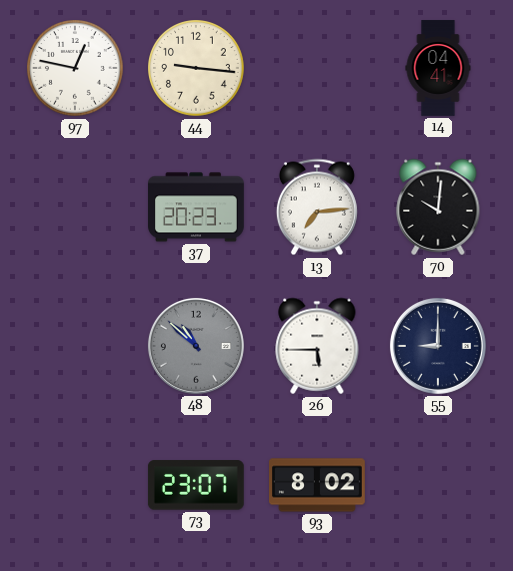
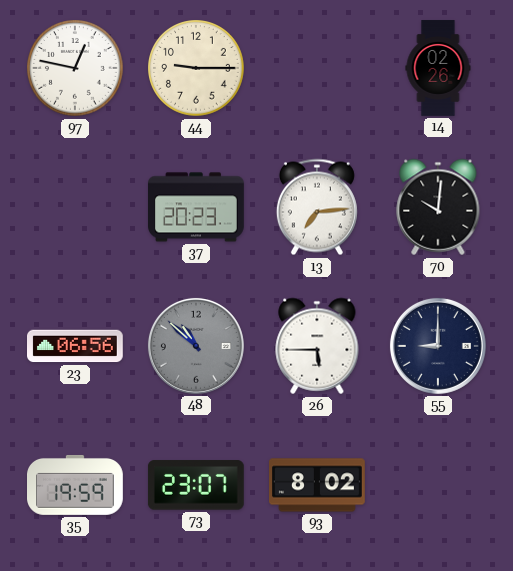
44: 9:16 -> 9:15
14: 04:41 -> 02:26
23: none -> 06:56
35: none -> 19:59
